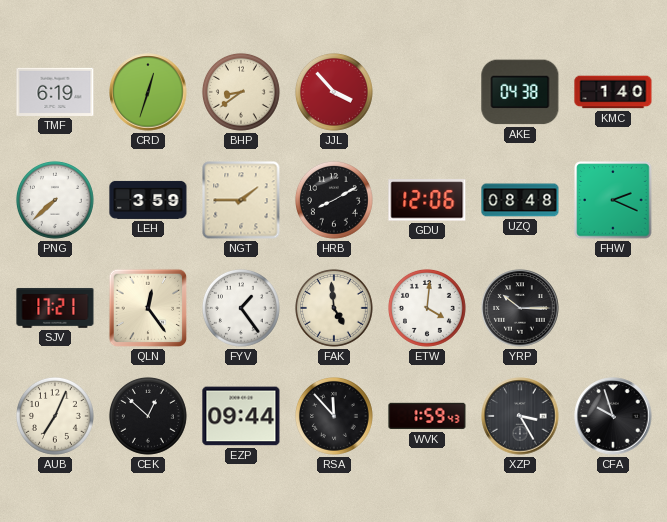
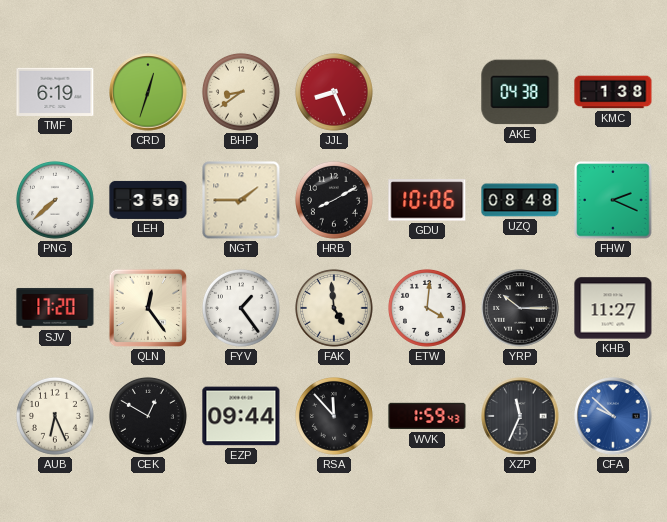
JJL: 3:53 -> 8:26
KMC: 1:40 -> 1:38
GDU: 12:06 -> 10:06
SJV: 17:21 -> 17:20
KHB: none -> 11:27
AUB: 7:04 -> 6:26
CEK: 12:52 -> 12:50
XZP: 3:25 -> 11:34
CFA: 9:57 -> 9:52
CFA dial: black -> blue
